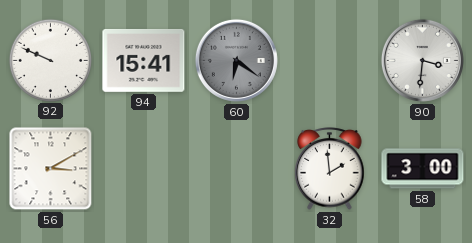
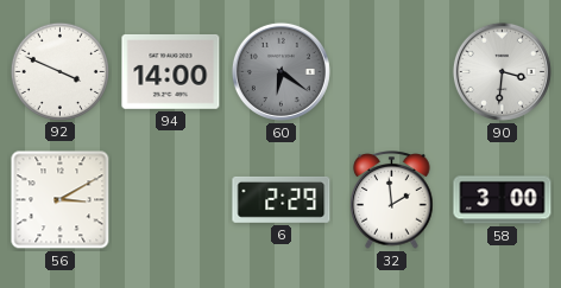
92: 9:49 -> 3:49
94: 15:41 -> 14:00
6: none -> 2:29
